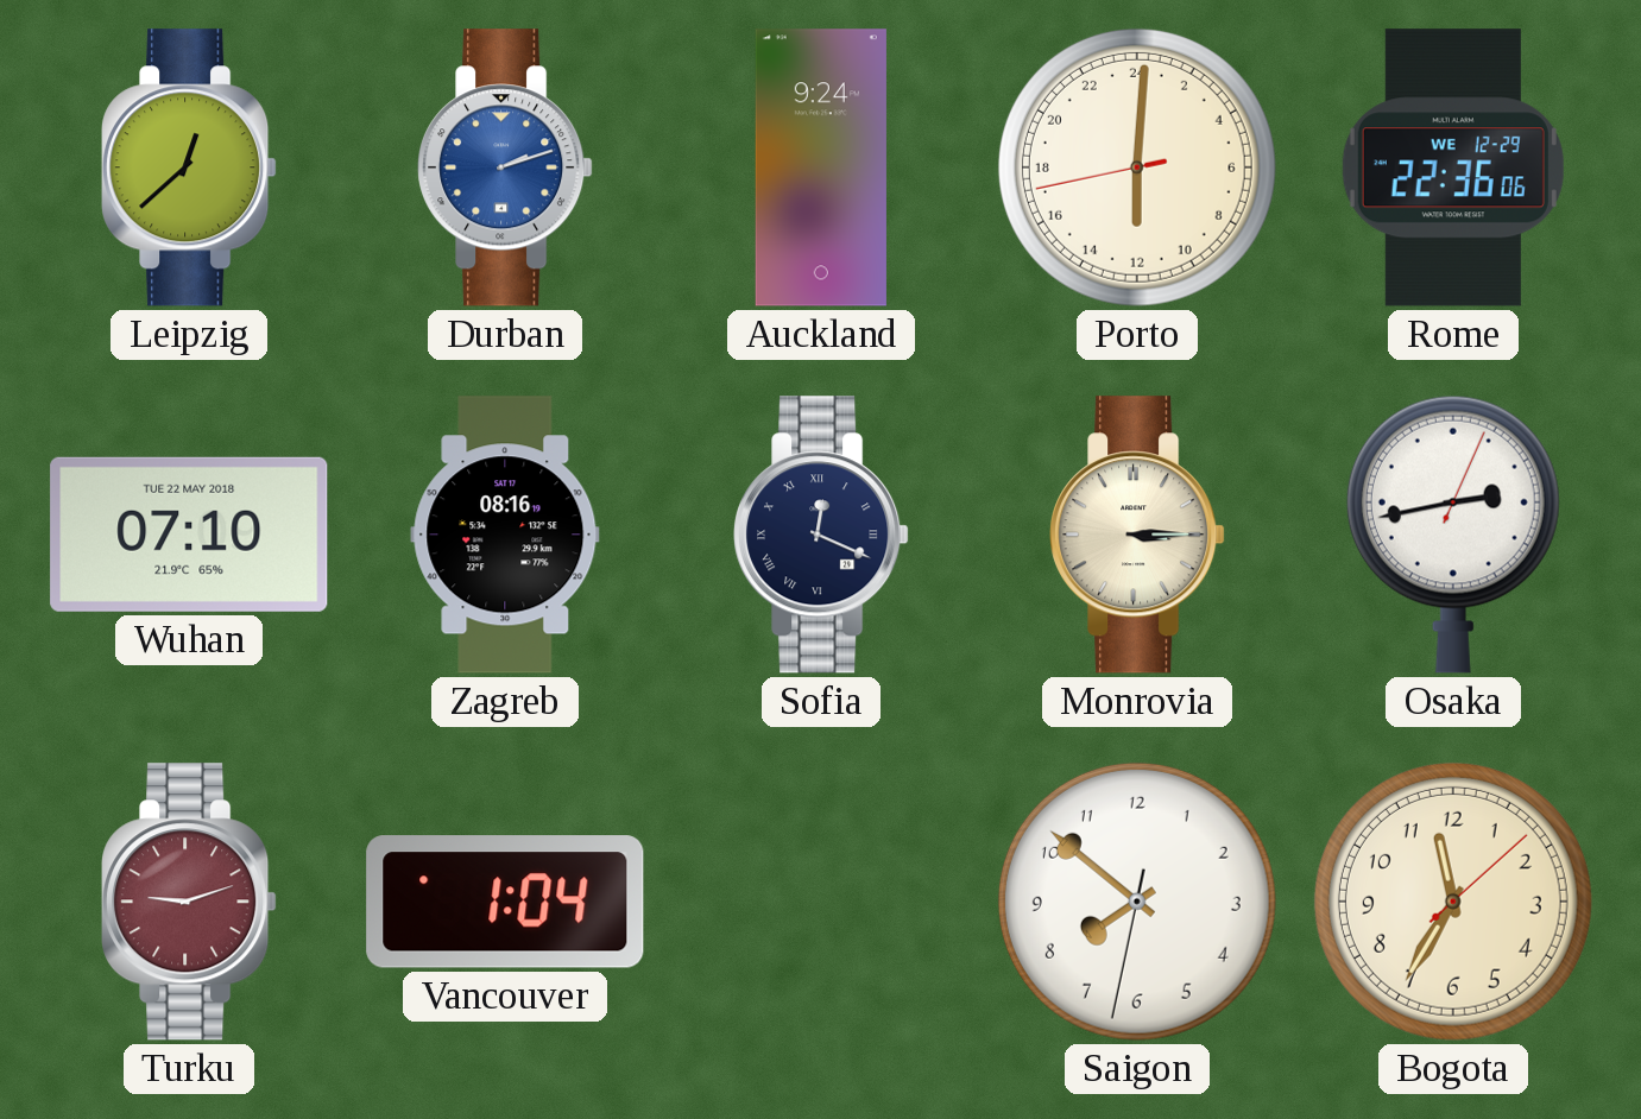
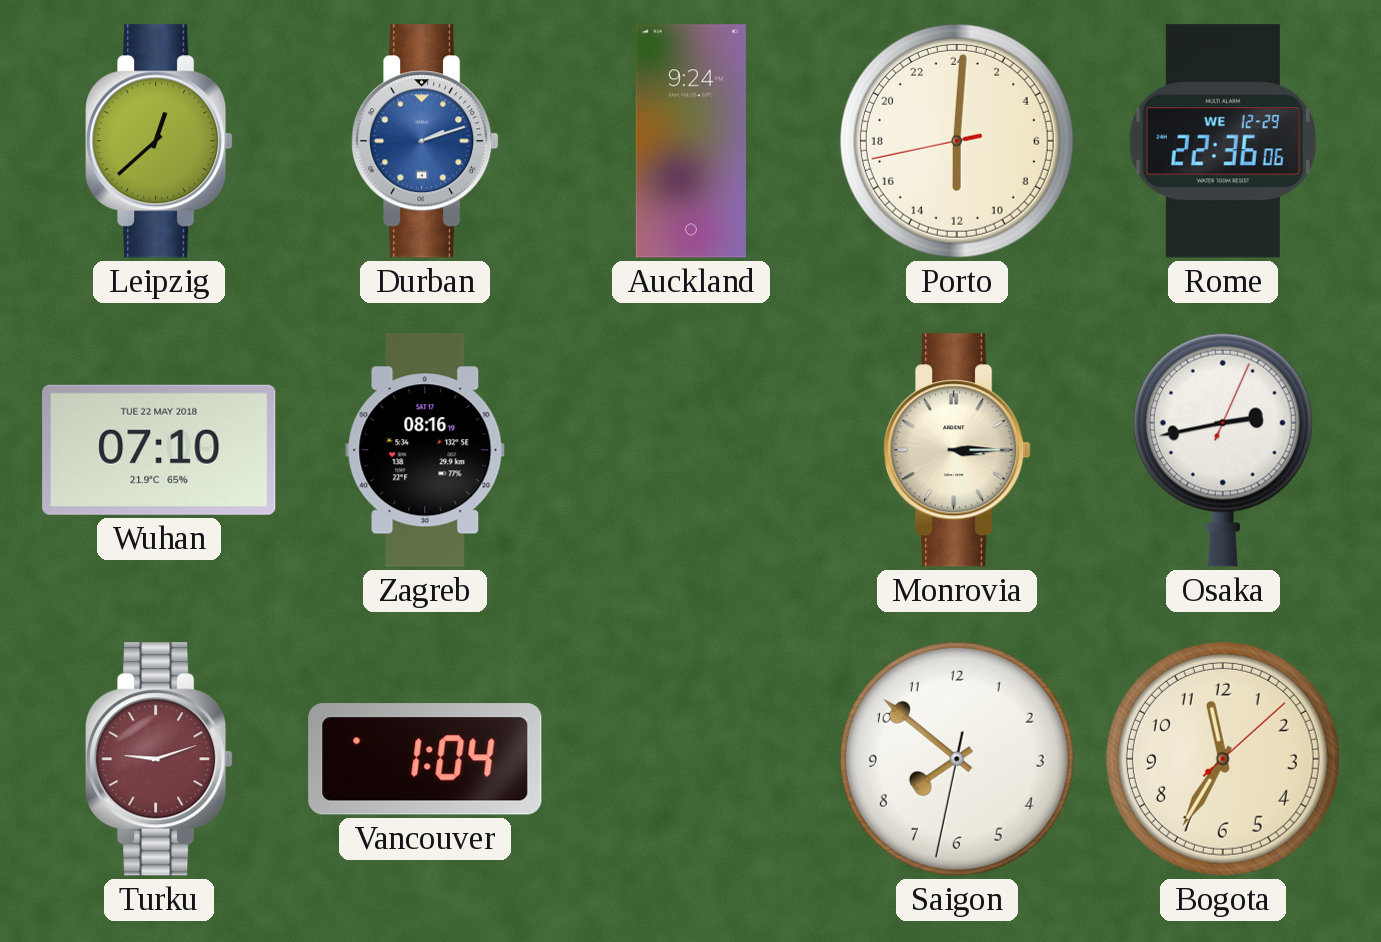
Sofia: 12:19 -> none
